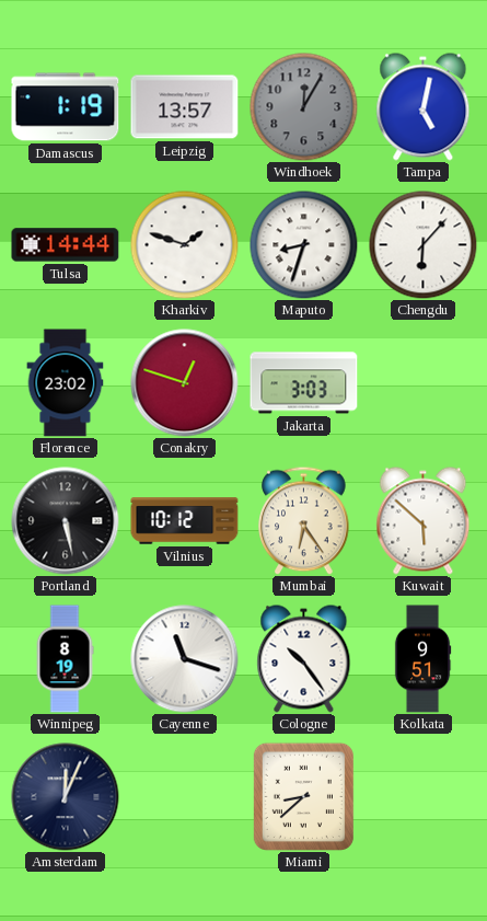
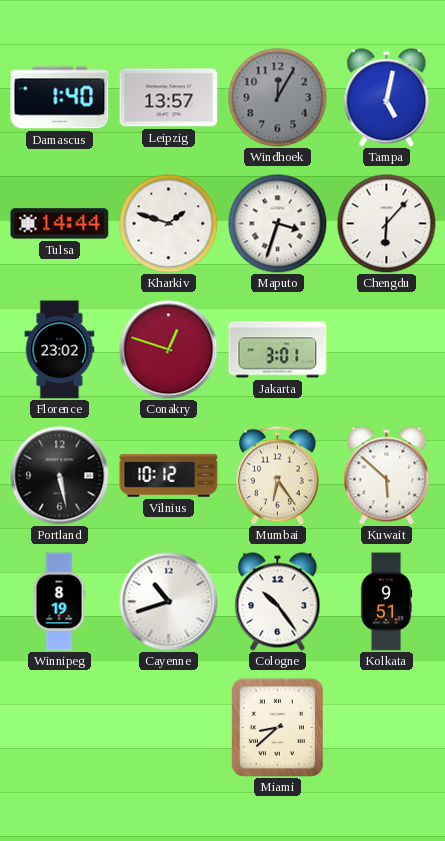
Damascus: 1:19 -> 1:40
Maputo: 8:33 -> 3:33
Jakarta: 3:03 -> 3:01
Cayenne: 11:18 -> 10:42
Amsterdam: 12:04 -> none
